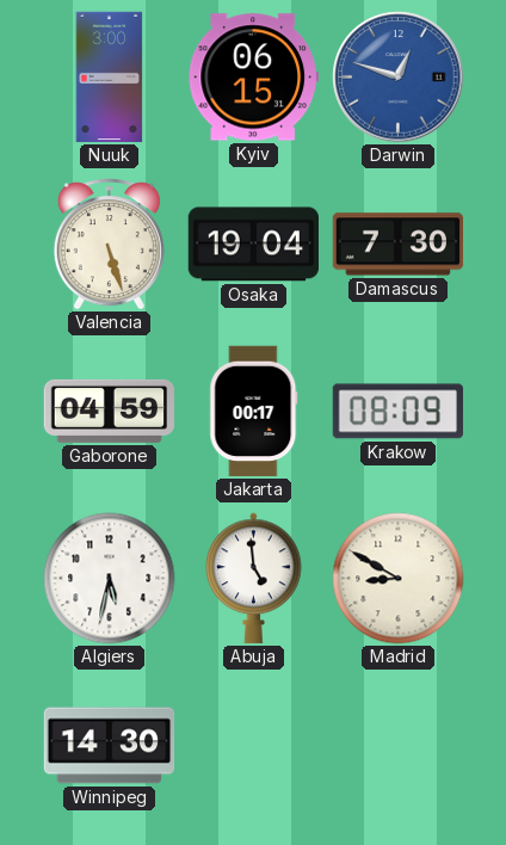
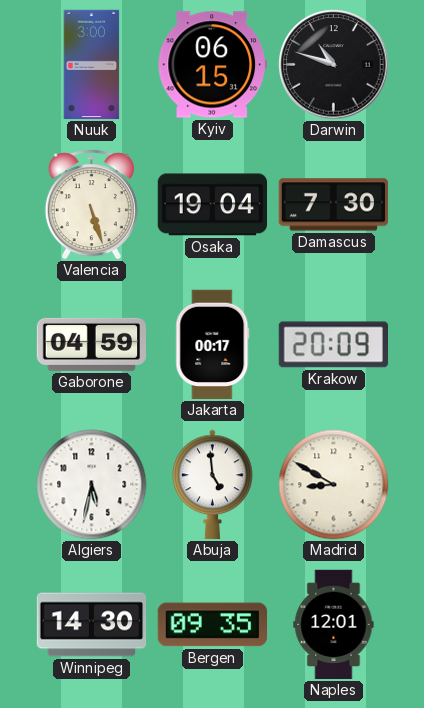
Darwin: 12:48 -> 10:48
Darwin dial: blue -> black
Krakow: 08:09 -> 20:09
Bergen: none -> 09:35
Naples: none -> 12:01
